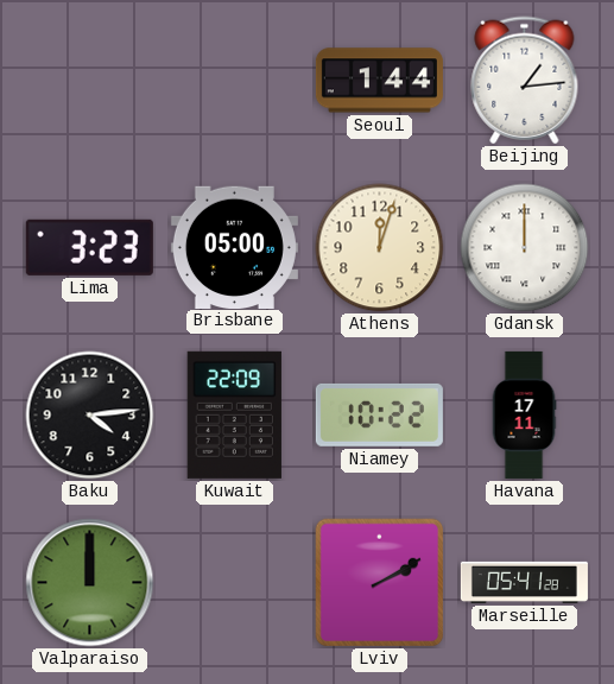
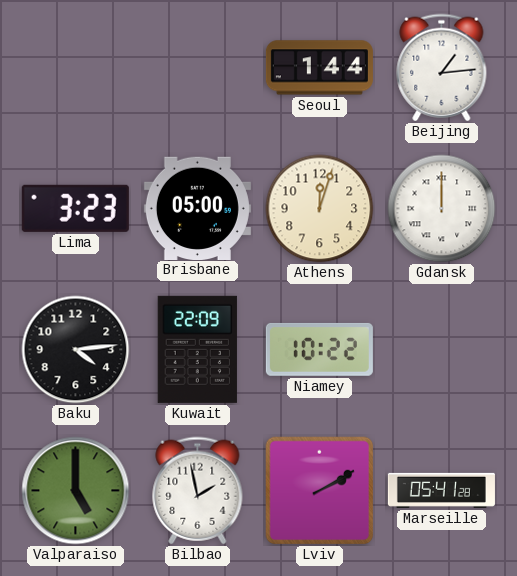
Havana: 17:11 -> none
Valparaiso: 12:00 -> 5:00
Bilbao: none -> 1:58
